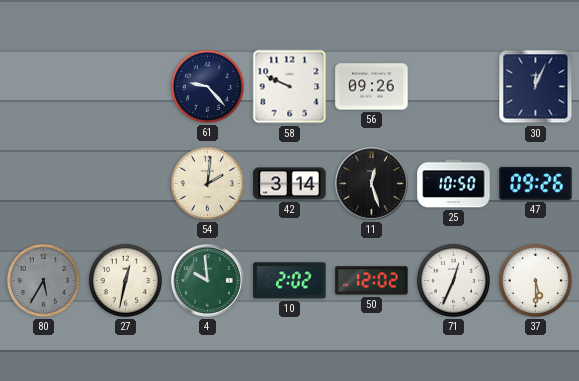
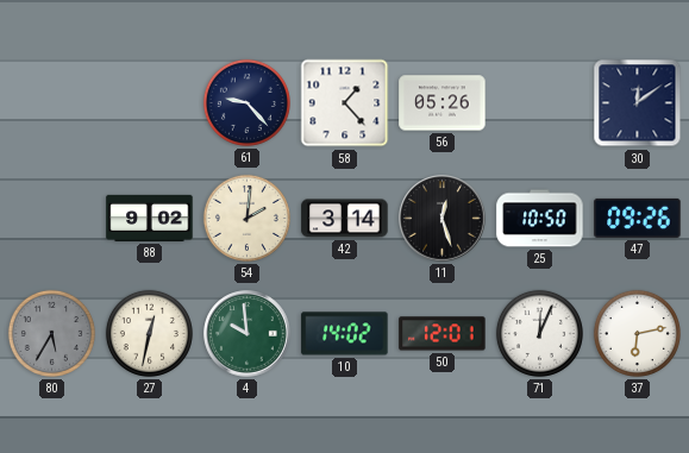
58: 9:49 -> 1:23
56: 09:26 -> 05:26
30: 12:04 -> 12:09
88: none -> 9:02
10: 2:02 -> 14:02
50: 12:02 -> 12:01
71: 12:34 -> 12:04
37: 5:30 -> 6:13
